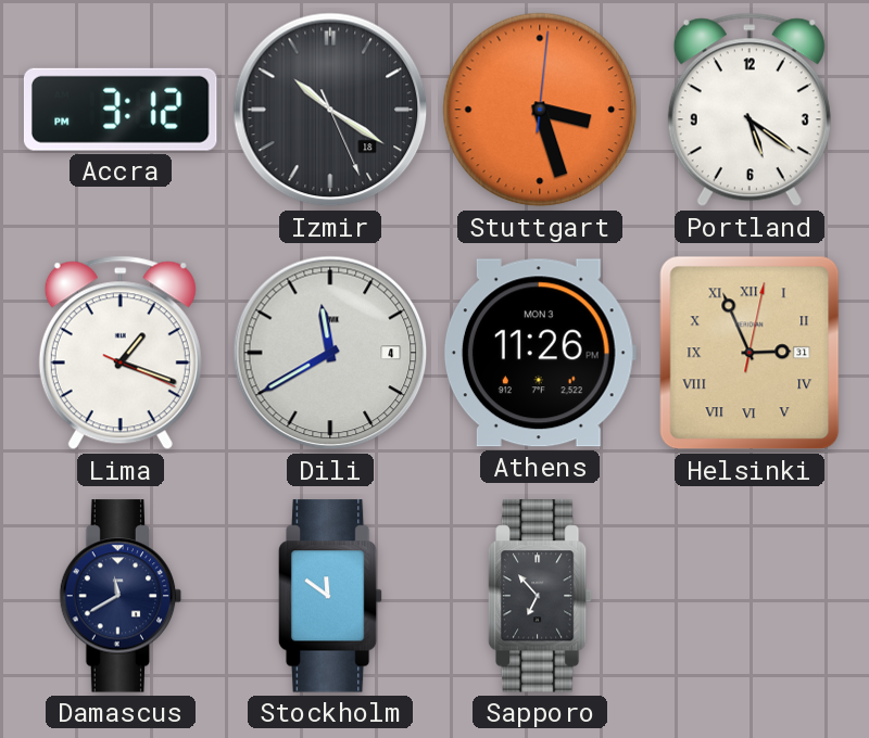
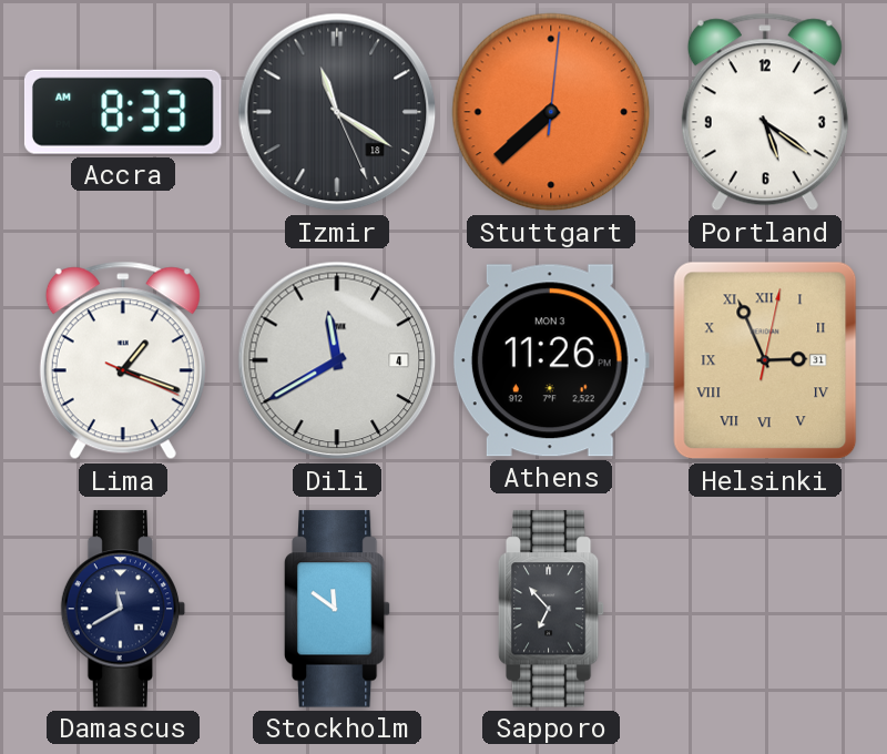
Accra: 3:12 -> 8:33
Izmir: 10:20 -> 11:20
Stuttgart: 3:27 -> 7:38
